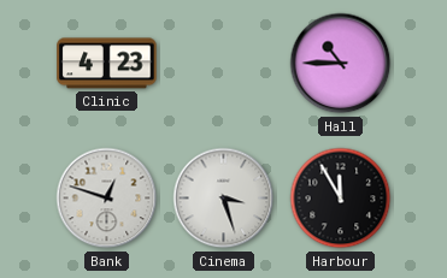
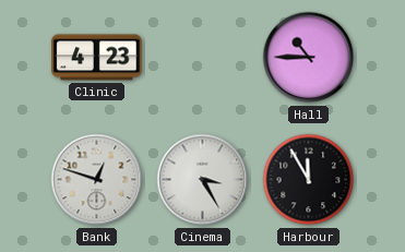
Cinema: 3:27 -> 3:25
